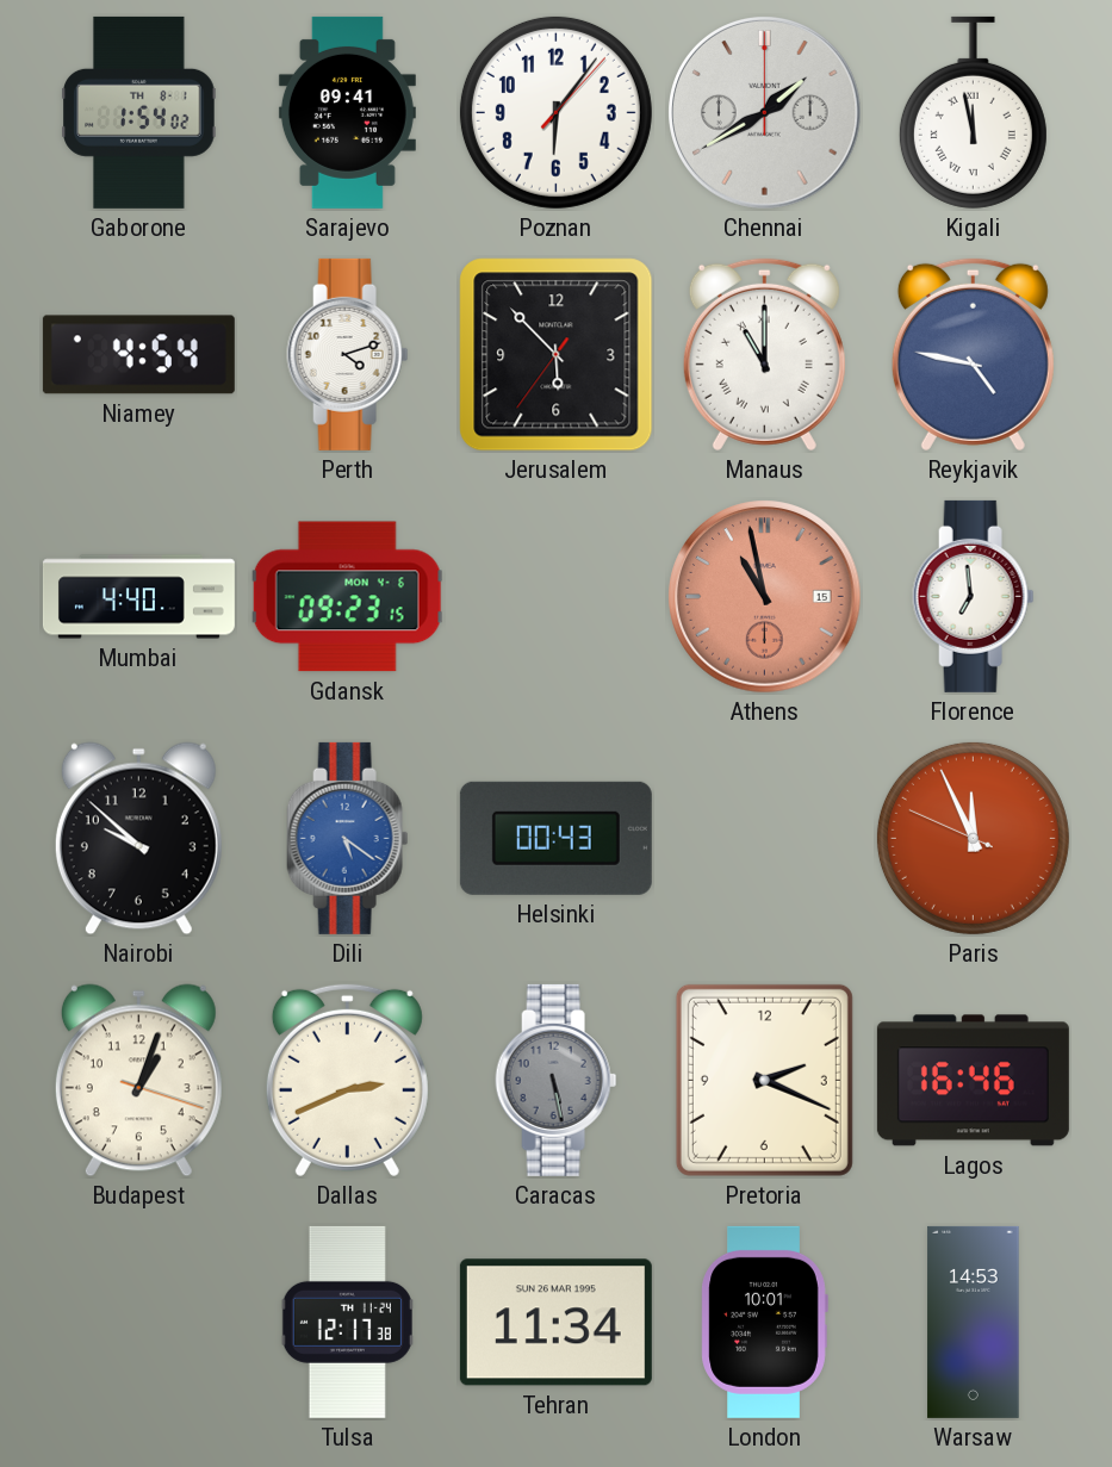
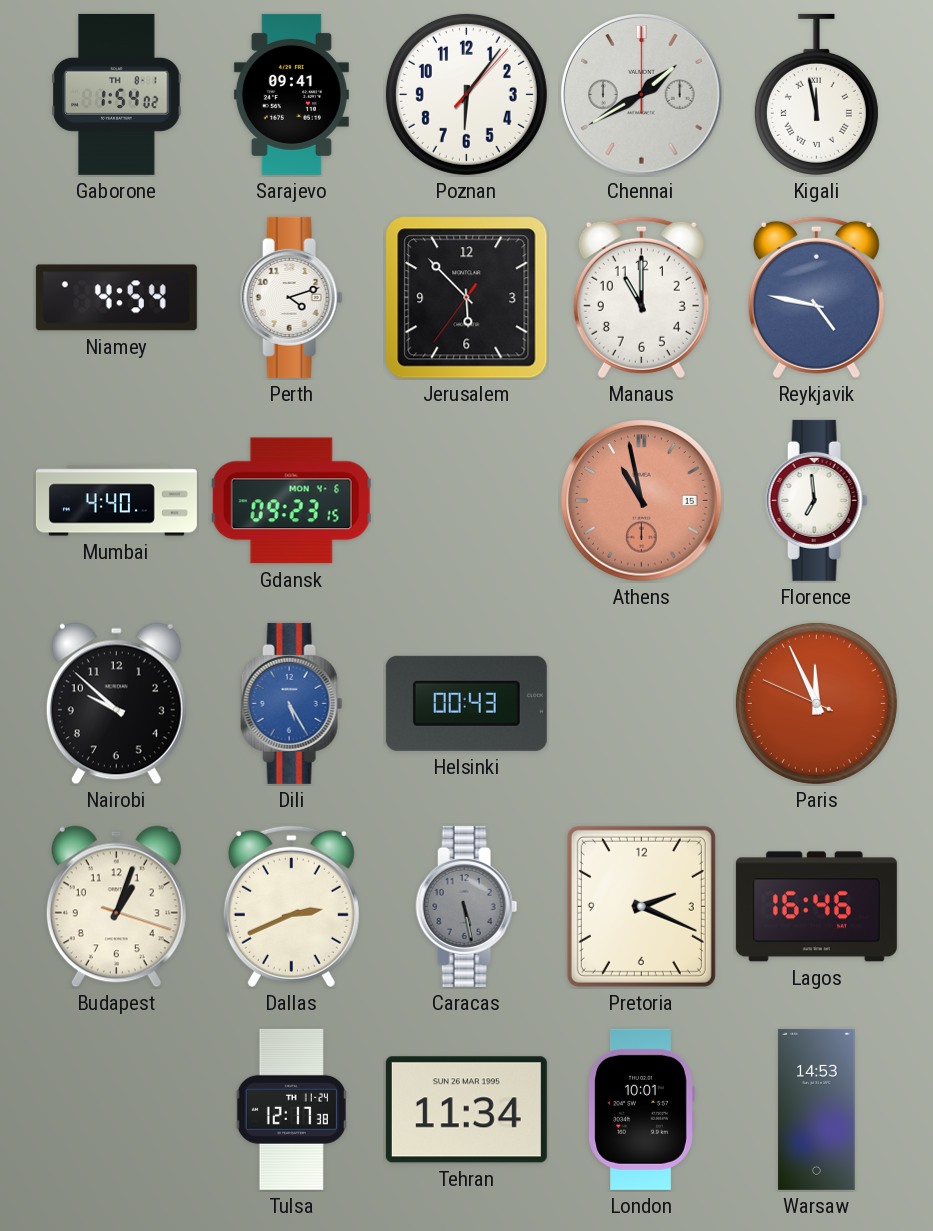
Manaus numerals: Roman -> Arabic
Dili: 5:21 -> 5:25
